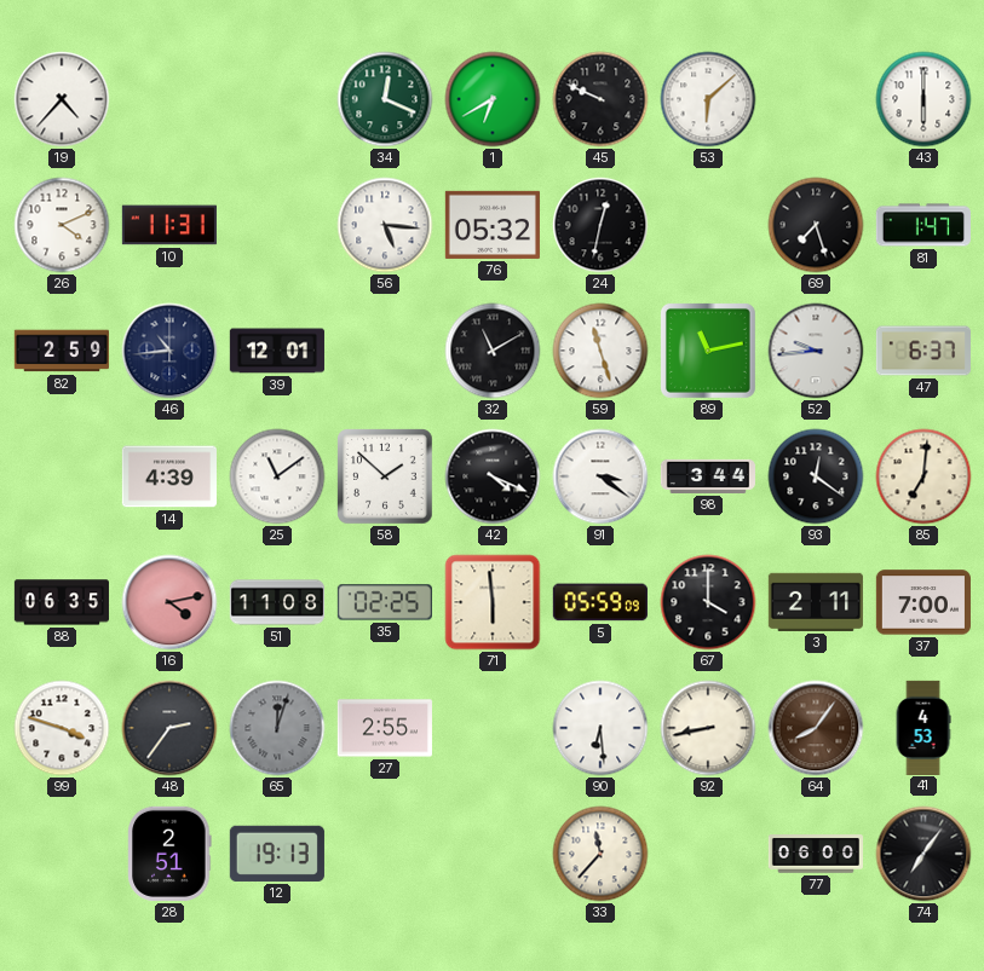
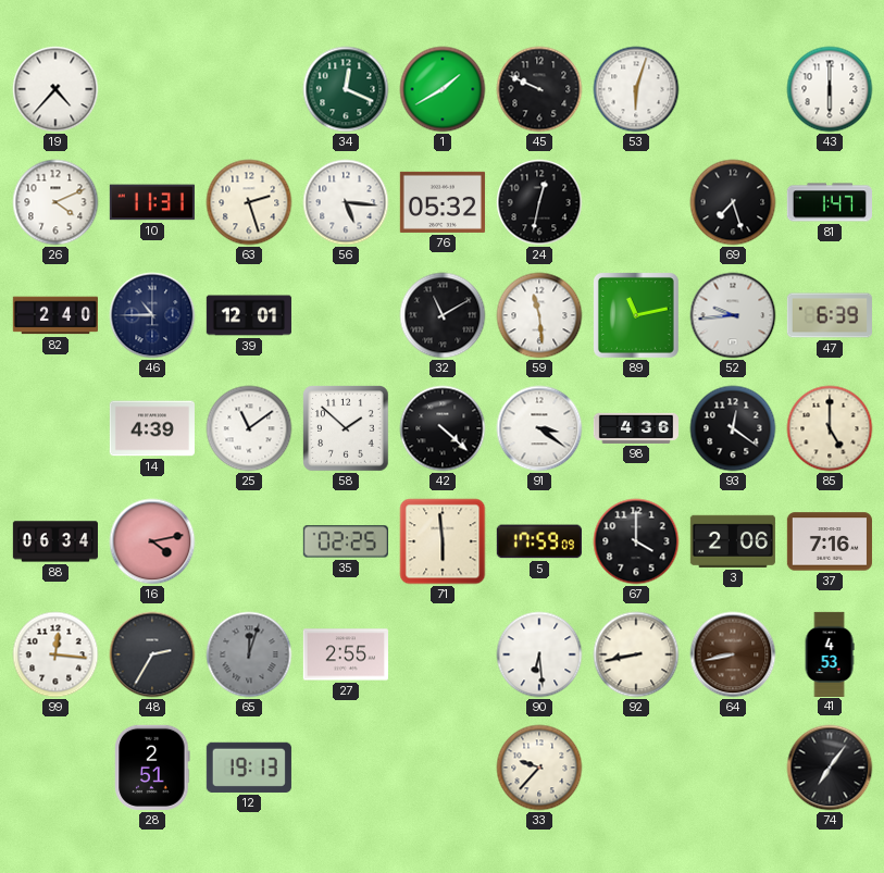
1: 6:40 -> 1:40
53: 6:08 -> 6:03
63: none -> 2:27
82: 2:59 -> 2:40
46: 10:44 -> 10:45
59: 11:27 -> 11:29
47: 6:37 -> 6:39
42: 4:19 -> 4:22
98: 3:44 -> 4:36
85: 7:01 -> 5:00
88: 06:35 -> 06:34
51: 11:08 -> none
5: 05:59 -> 17:59
3: 2:11 -> 2:06
37: 7:00 -> 7:16
99: 3:48 -> 12:16
48: 2:36 -> 2:35
64: 8:06 -> 8:43
33: 11:37 -> 9:37
77: 06:00 -> none
